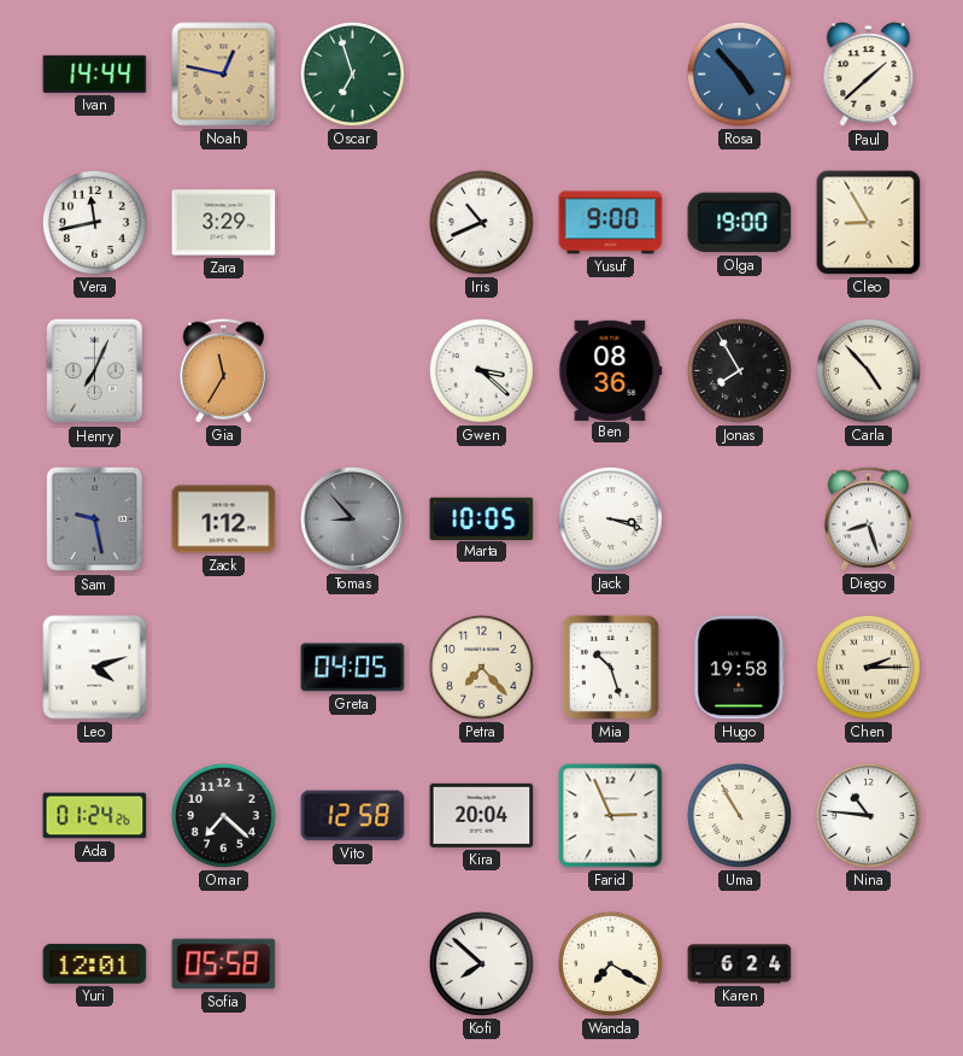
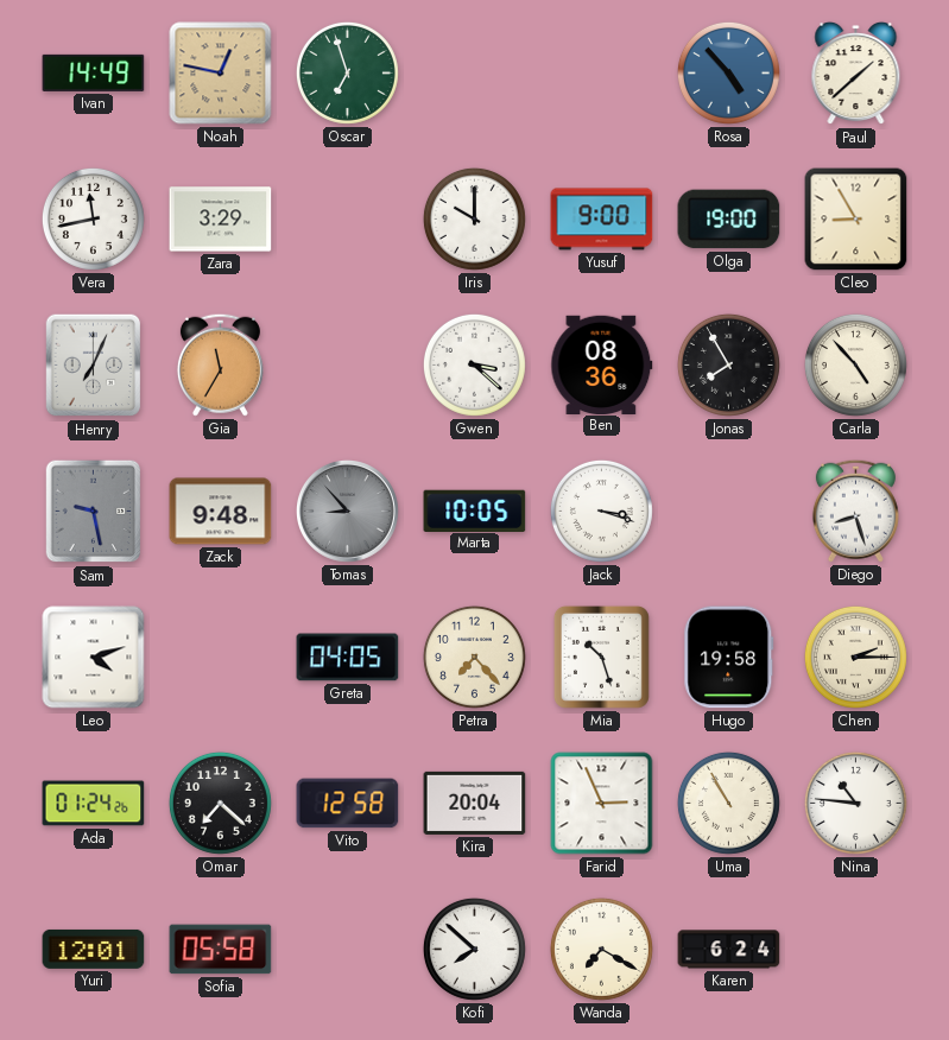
Ivan: 14:44 -> 14:49
Iris: 10:41 -> 10:00
Zack: 1:12 -> 9:48
